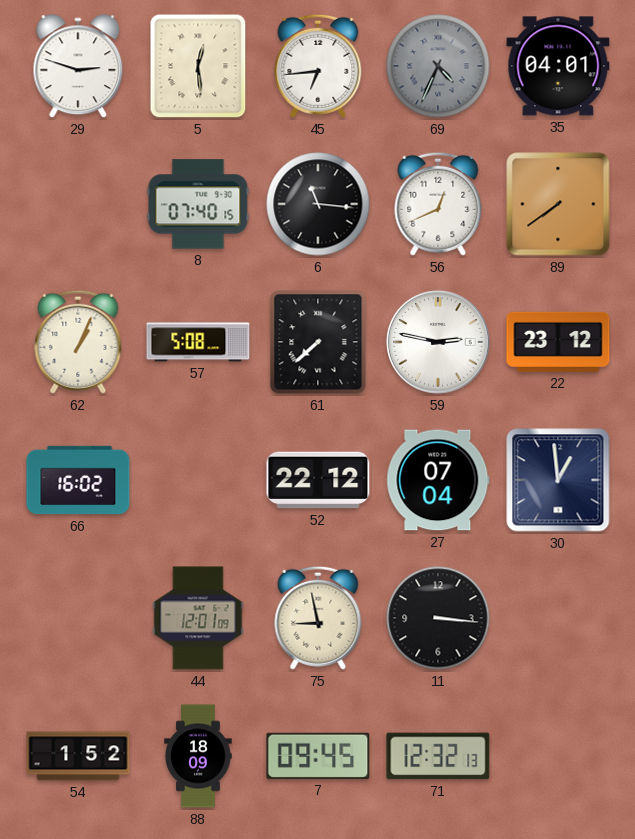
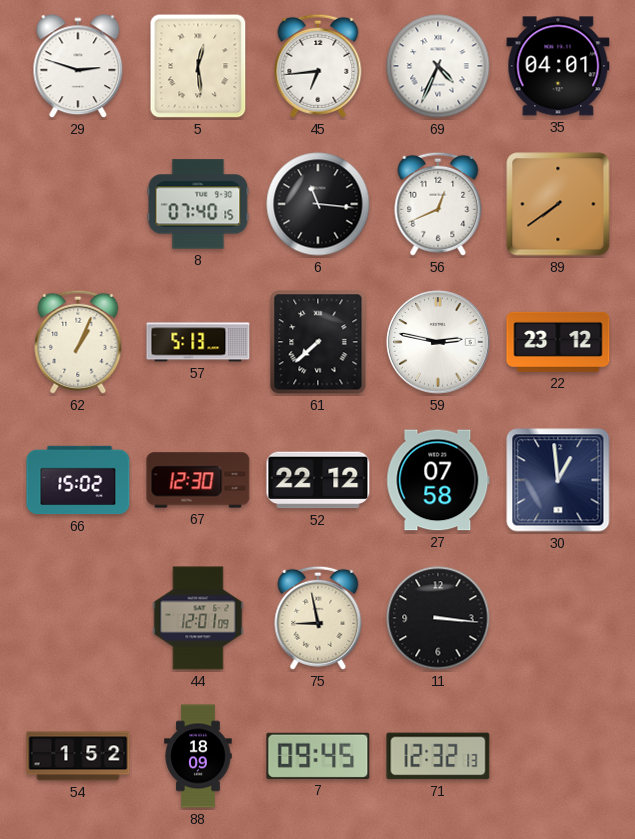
69 dial: grey -> white
57: 5:08 -> 5:13
66: 16:02 -> 15:02
67: none -> 12:30
27: 07:04 -> 07:58
